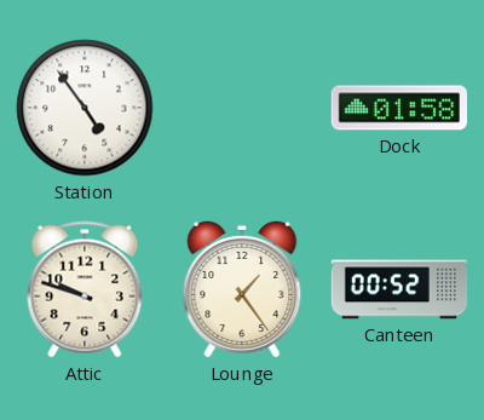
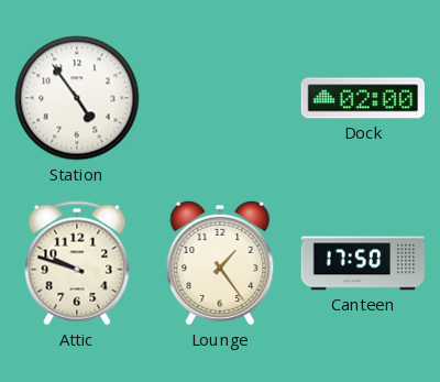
Dock: 01:58 -> 02:00
Canteen: 00:52 -> 17:50
